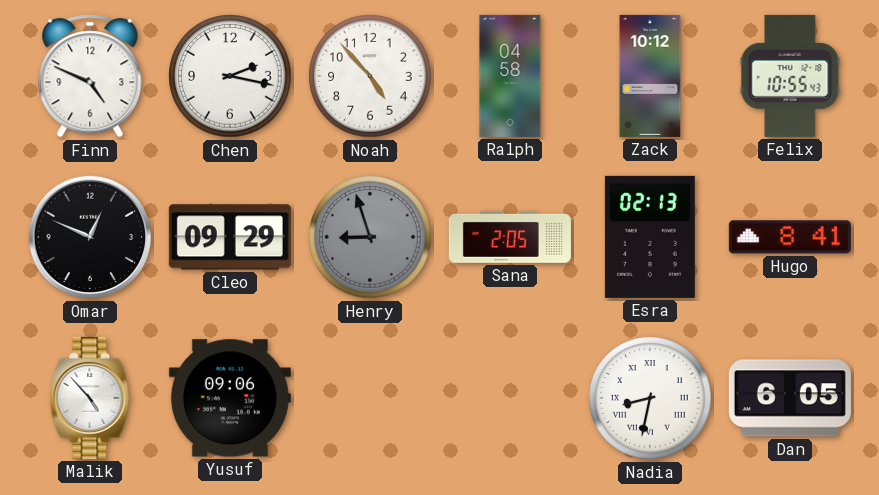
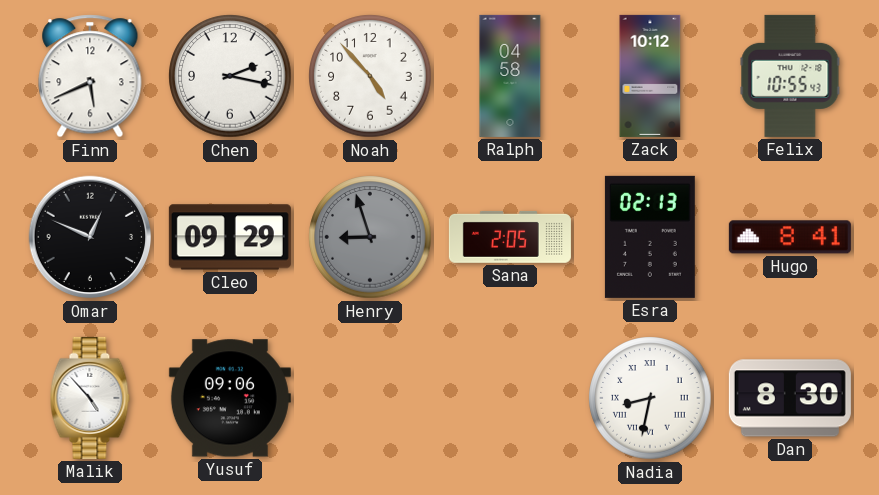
Finn: 4:49 -> 5:41
Dan: 6:05 -> 8:30
